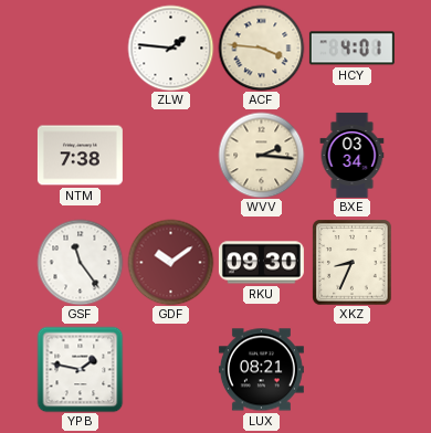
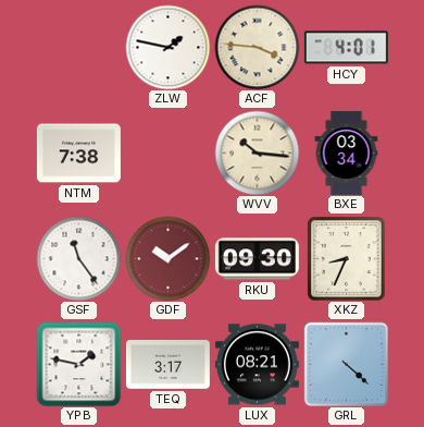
ZLW: 1:46 -> 1:47
WVV: 2:16 -> 10:16
TEQ: none -> 3:17
GRL: none -> 4:22
